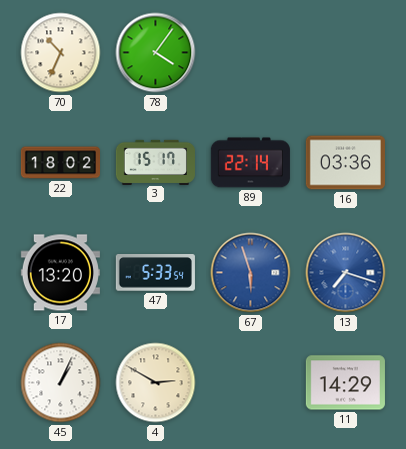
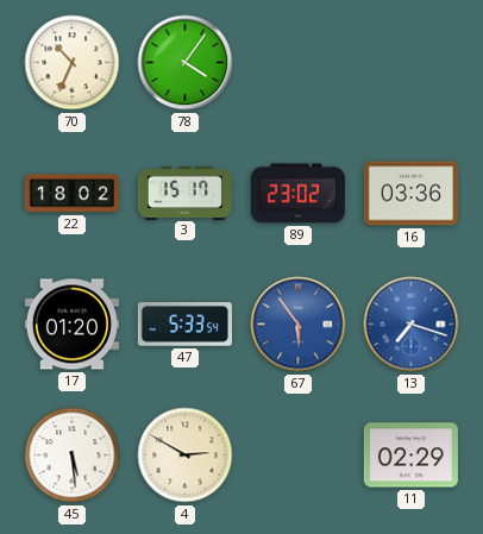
89: 22:14 -> 23:02
17: 13:20 -> 01:20
67: 5:57 -> 5:54
45: 1:04 -> 5:29
11: 14:29 -> 02:29
